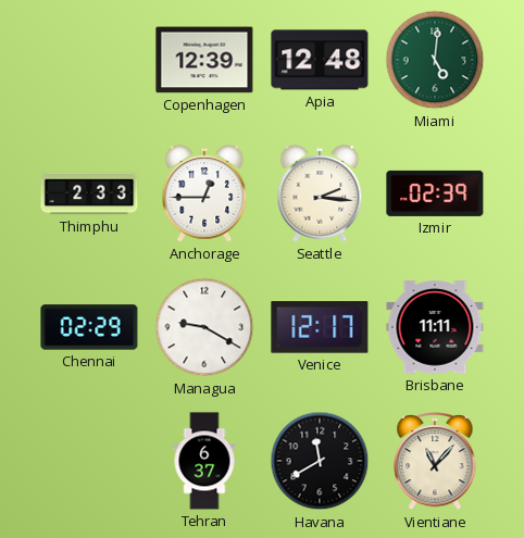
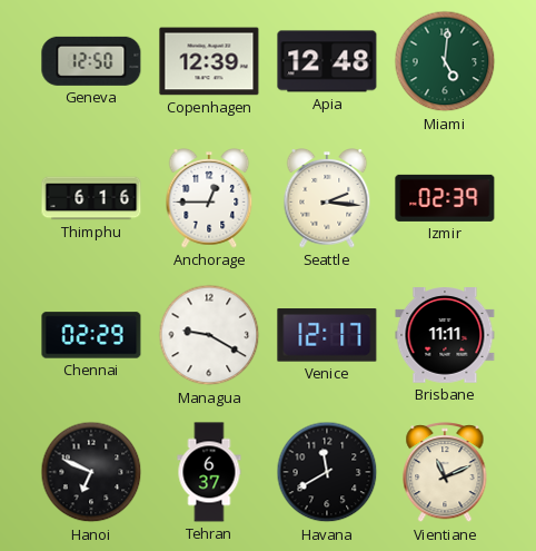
Geneva: none -> 12:50
Thimphu: 2:33 -> 6:16
Hanoi: none -> 6:49
Vientiane: 11:07 -> 11:11
